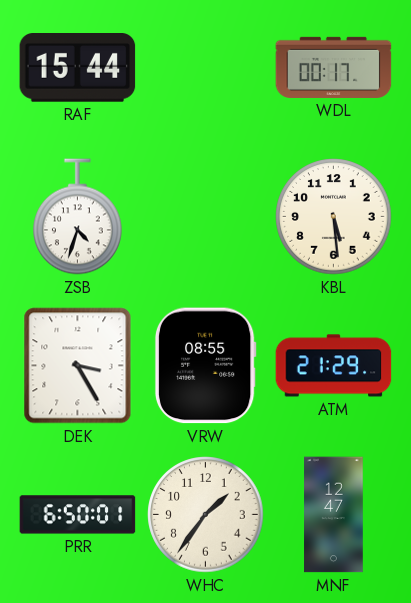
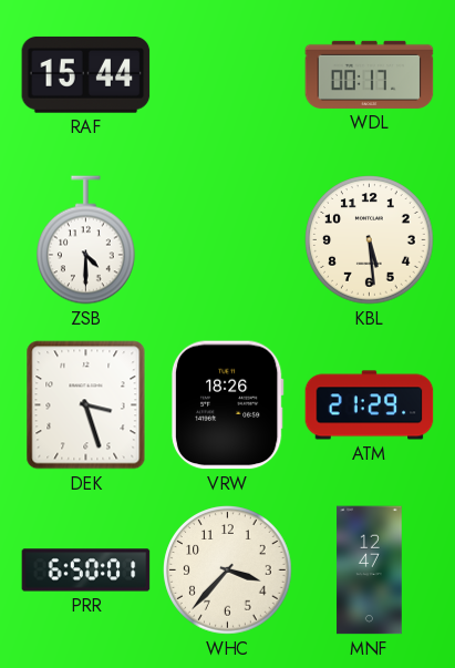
ZSB: 4:33 -> 4:30
DEK: 3:25 -> 3:27
VRW: 08:55 -> 18:26
WHC: 1:36 -> 3:37
